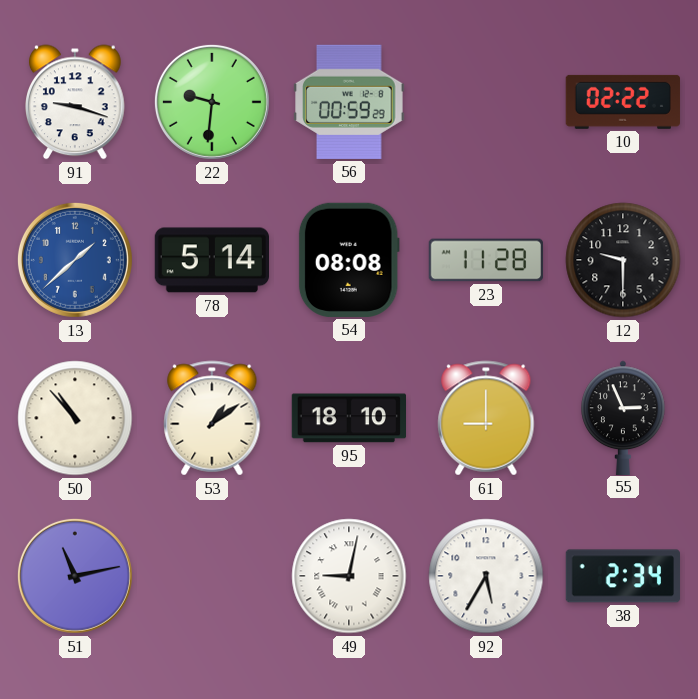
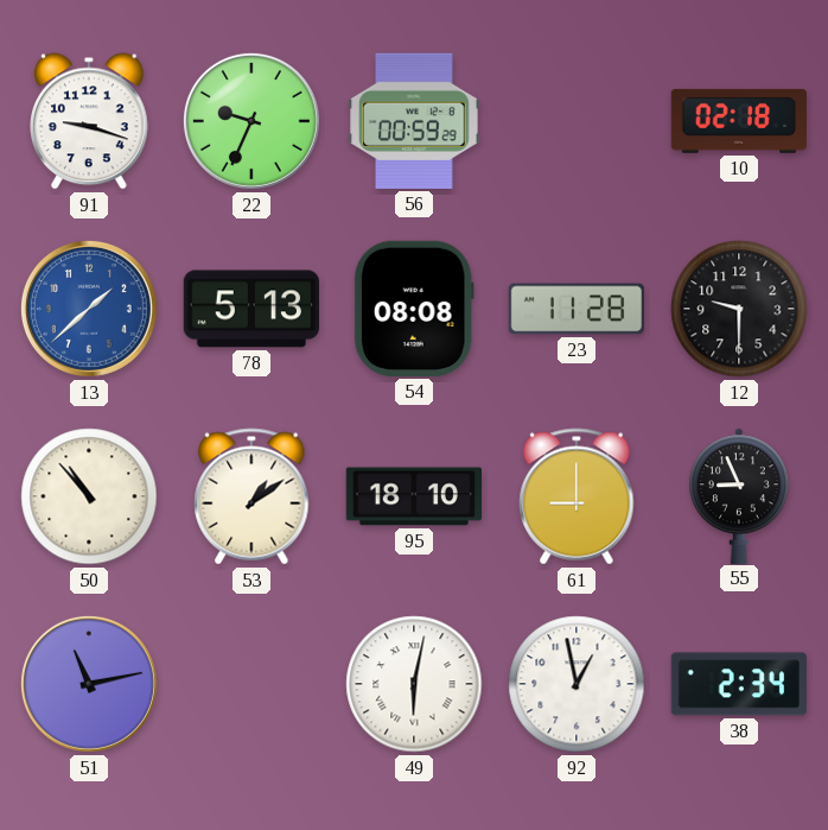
22: 9:31 -> 9:34
10: 02:22 -> 02:18
78: 5:14 -> 5:13
55: 2:56 -> 8:56
49: 9:02 -> 6:02
92: 5:35 -> 12:58
